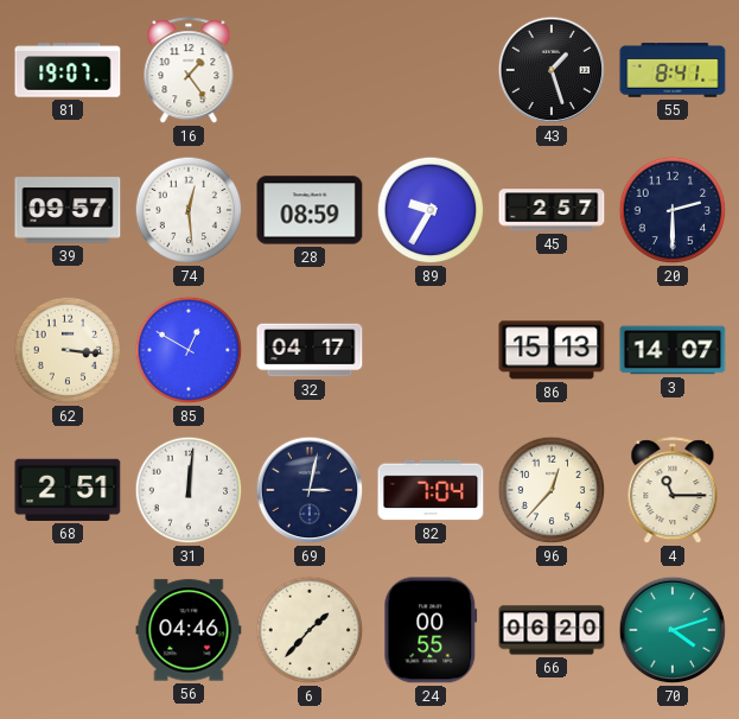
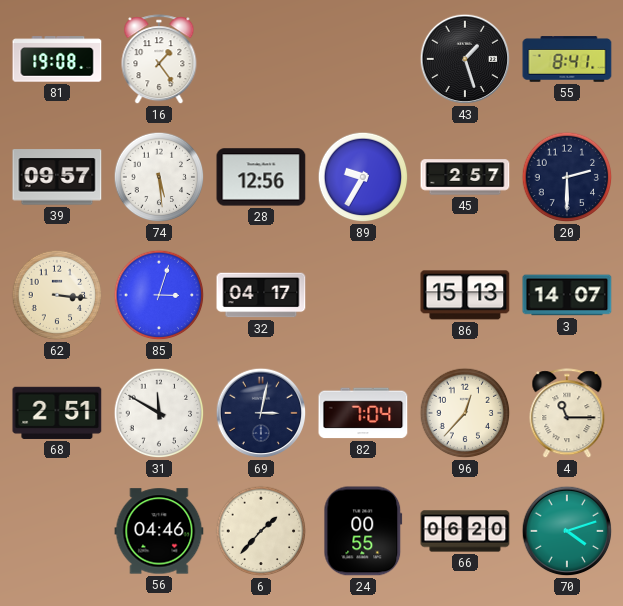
81: 19:07 -> 19:08
74: 12:29 -> 5:29
28: 08:59 -> 12:56
85: 12:50 -> 3:03
31: 12:01 -> 11:50
